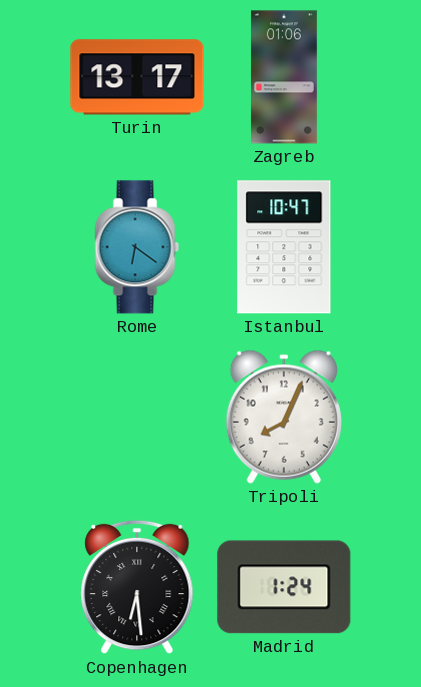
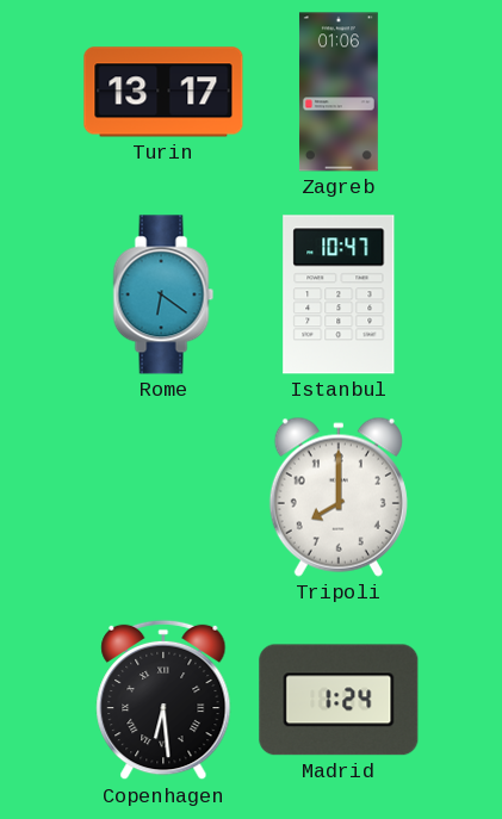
Tripoli: 8:04 -> 8:00
